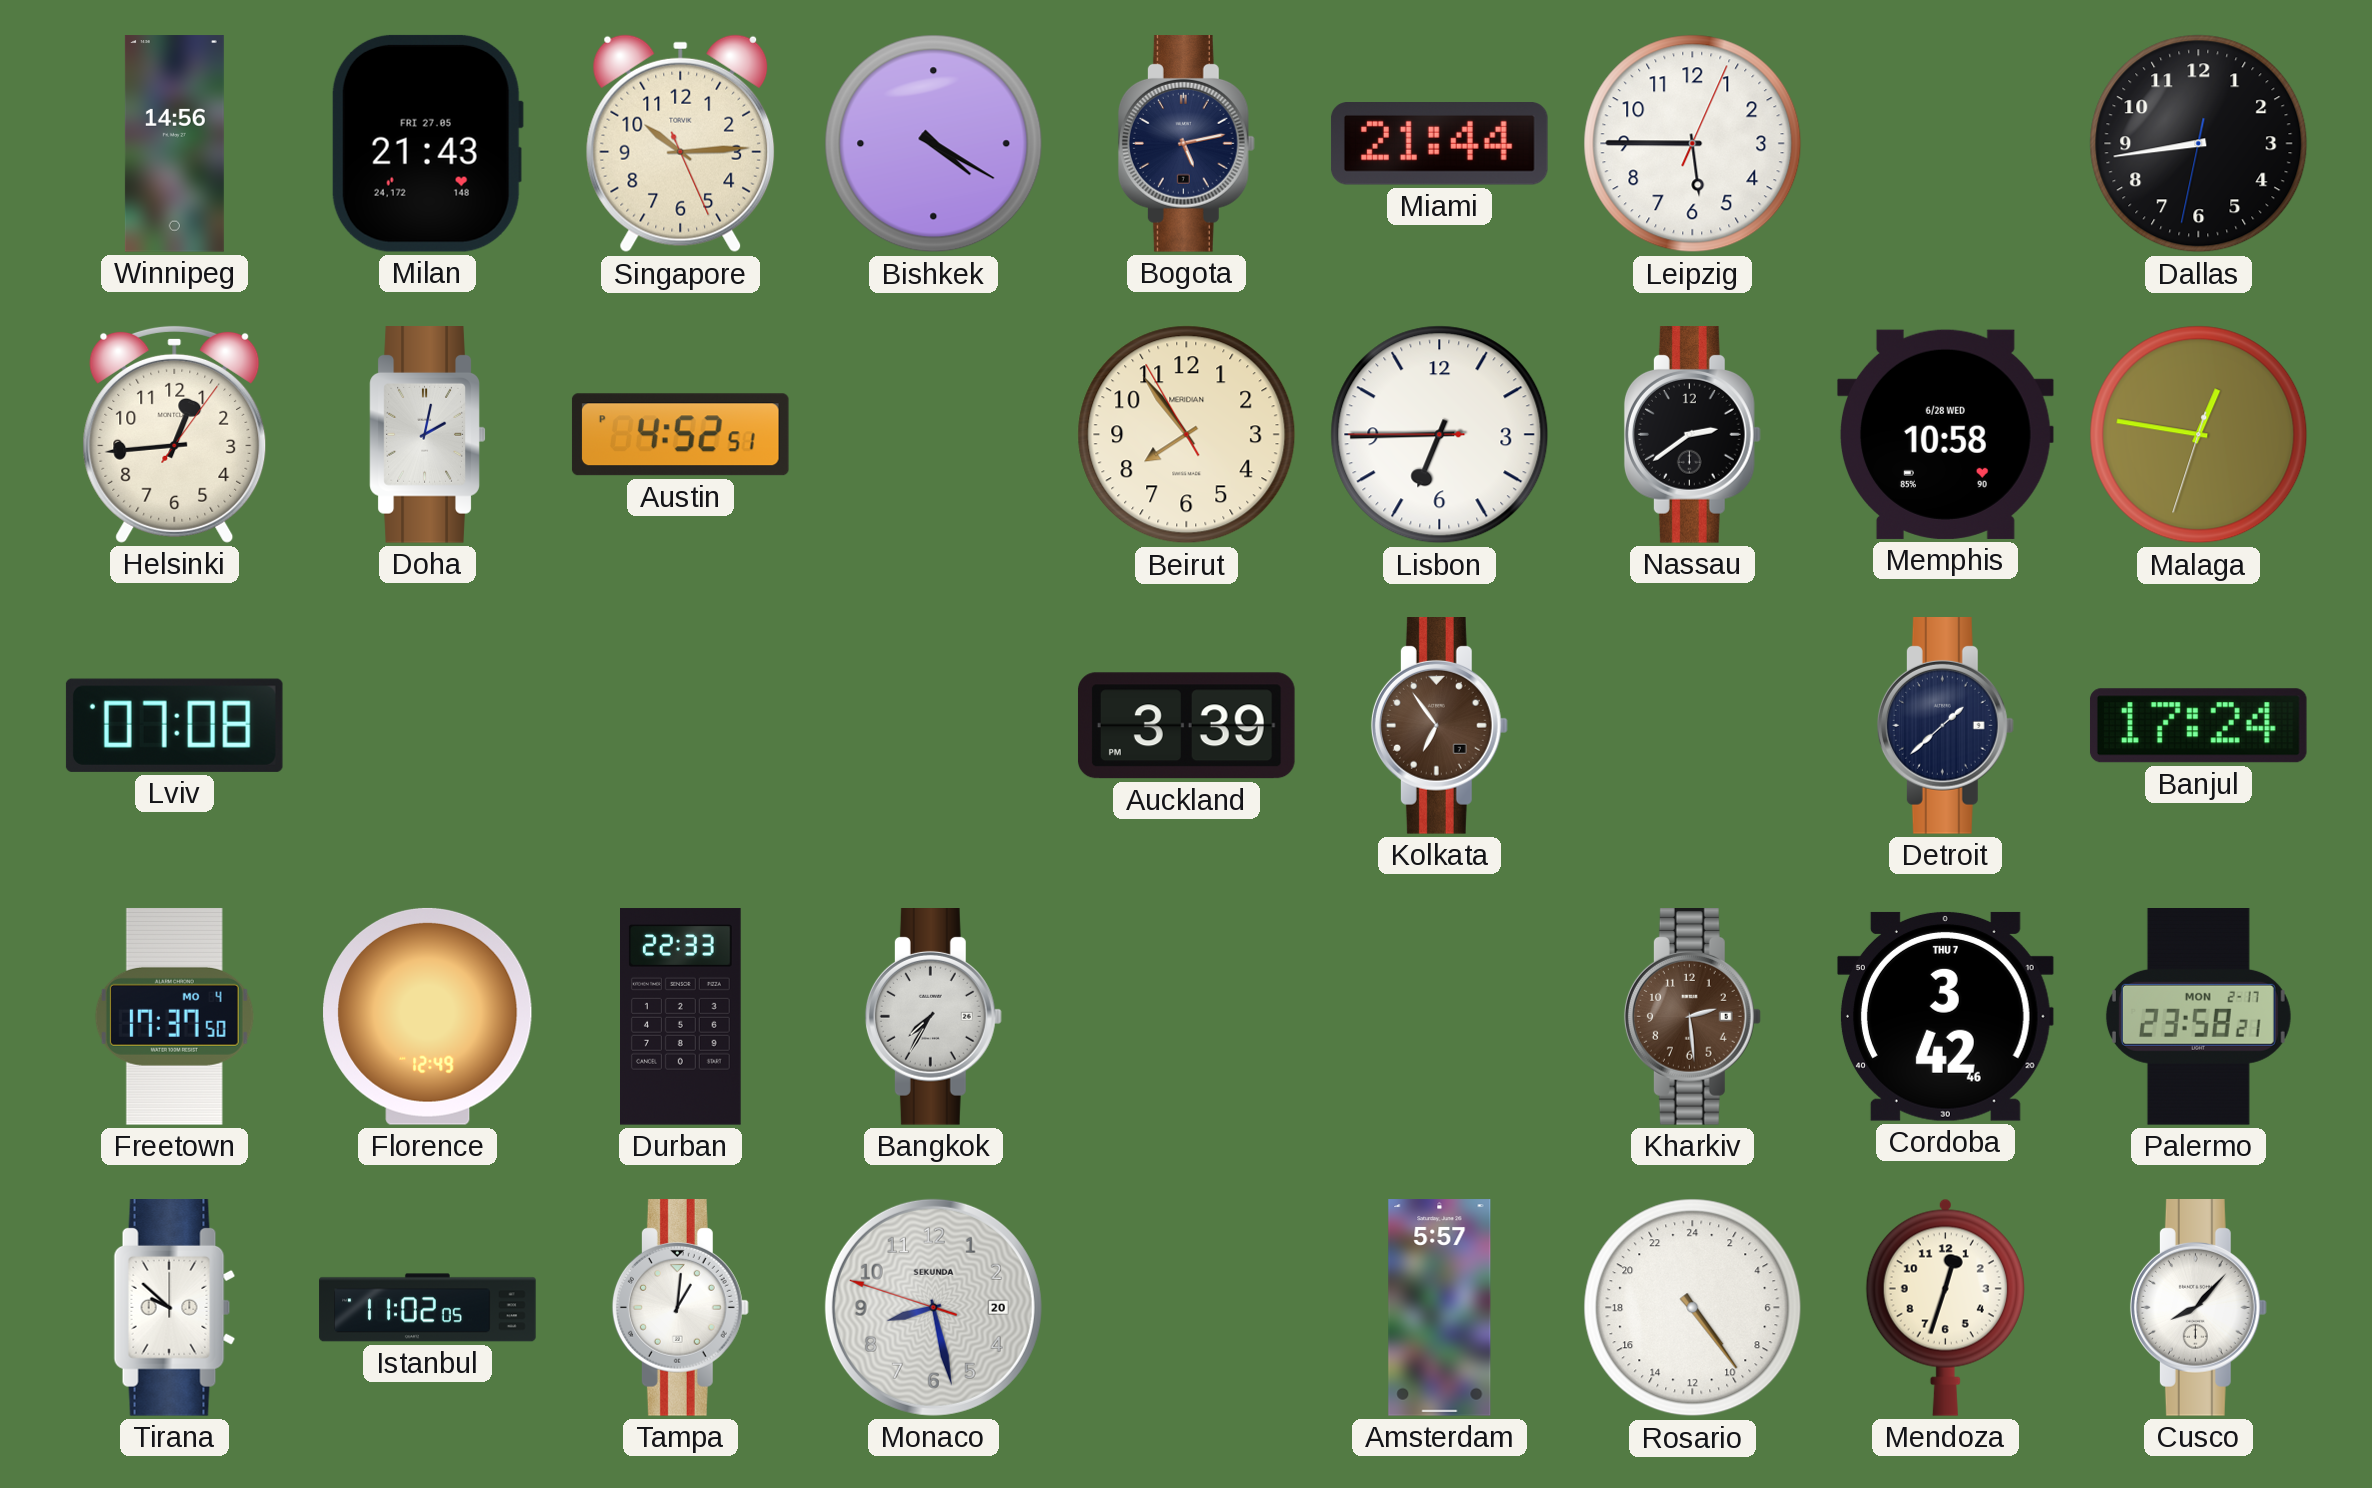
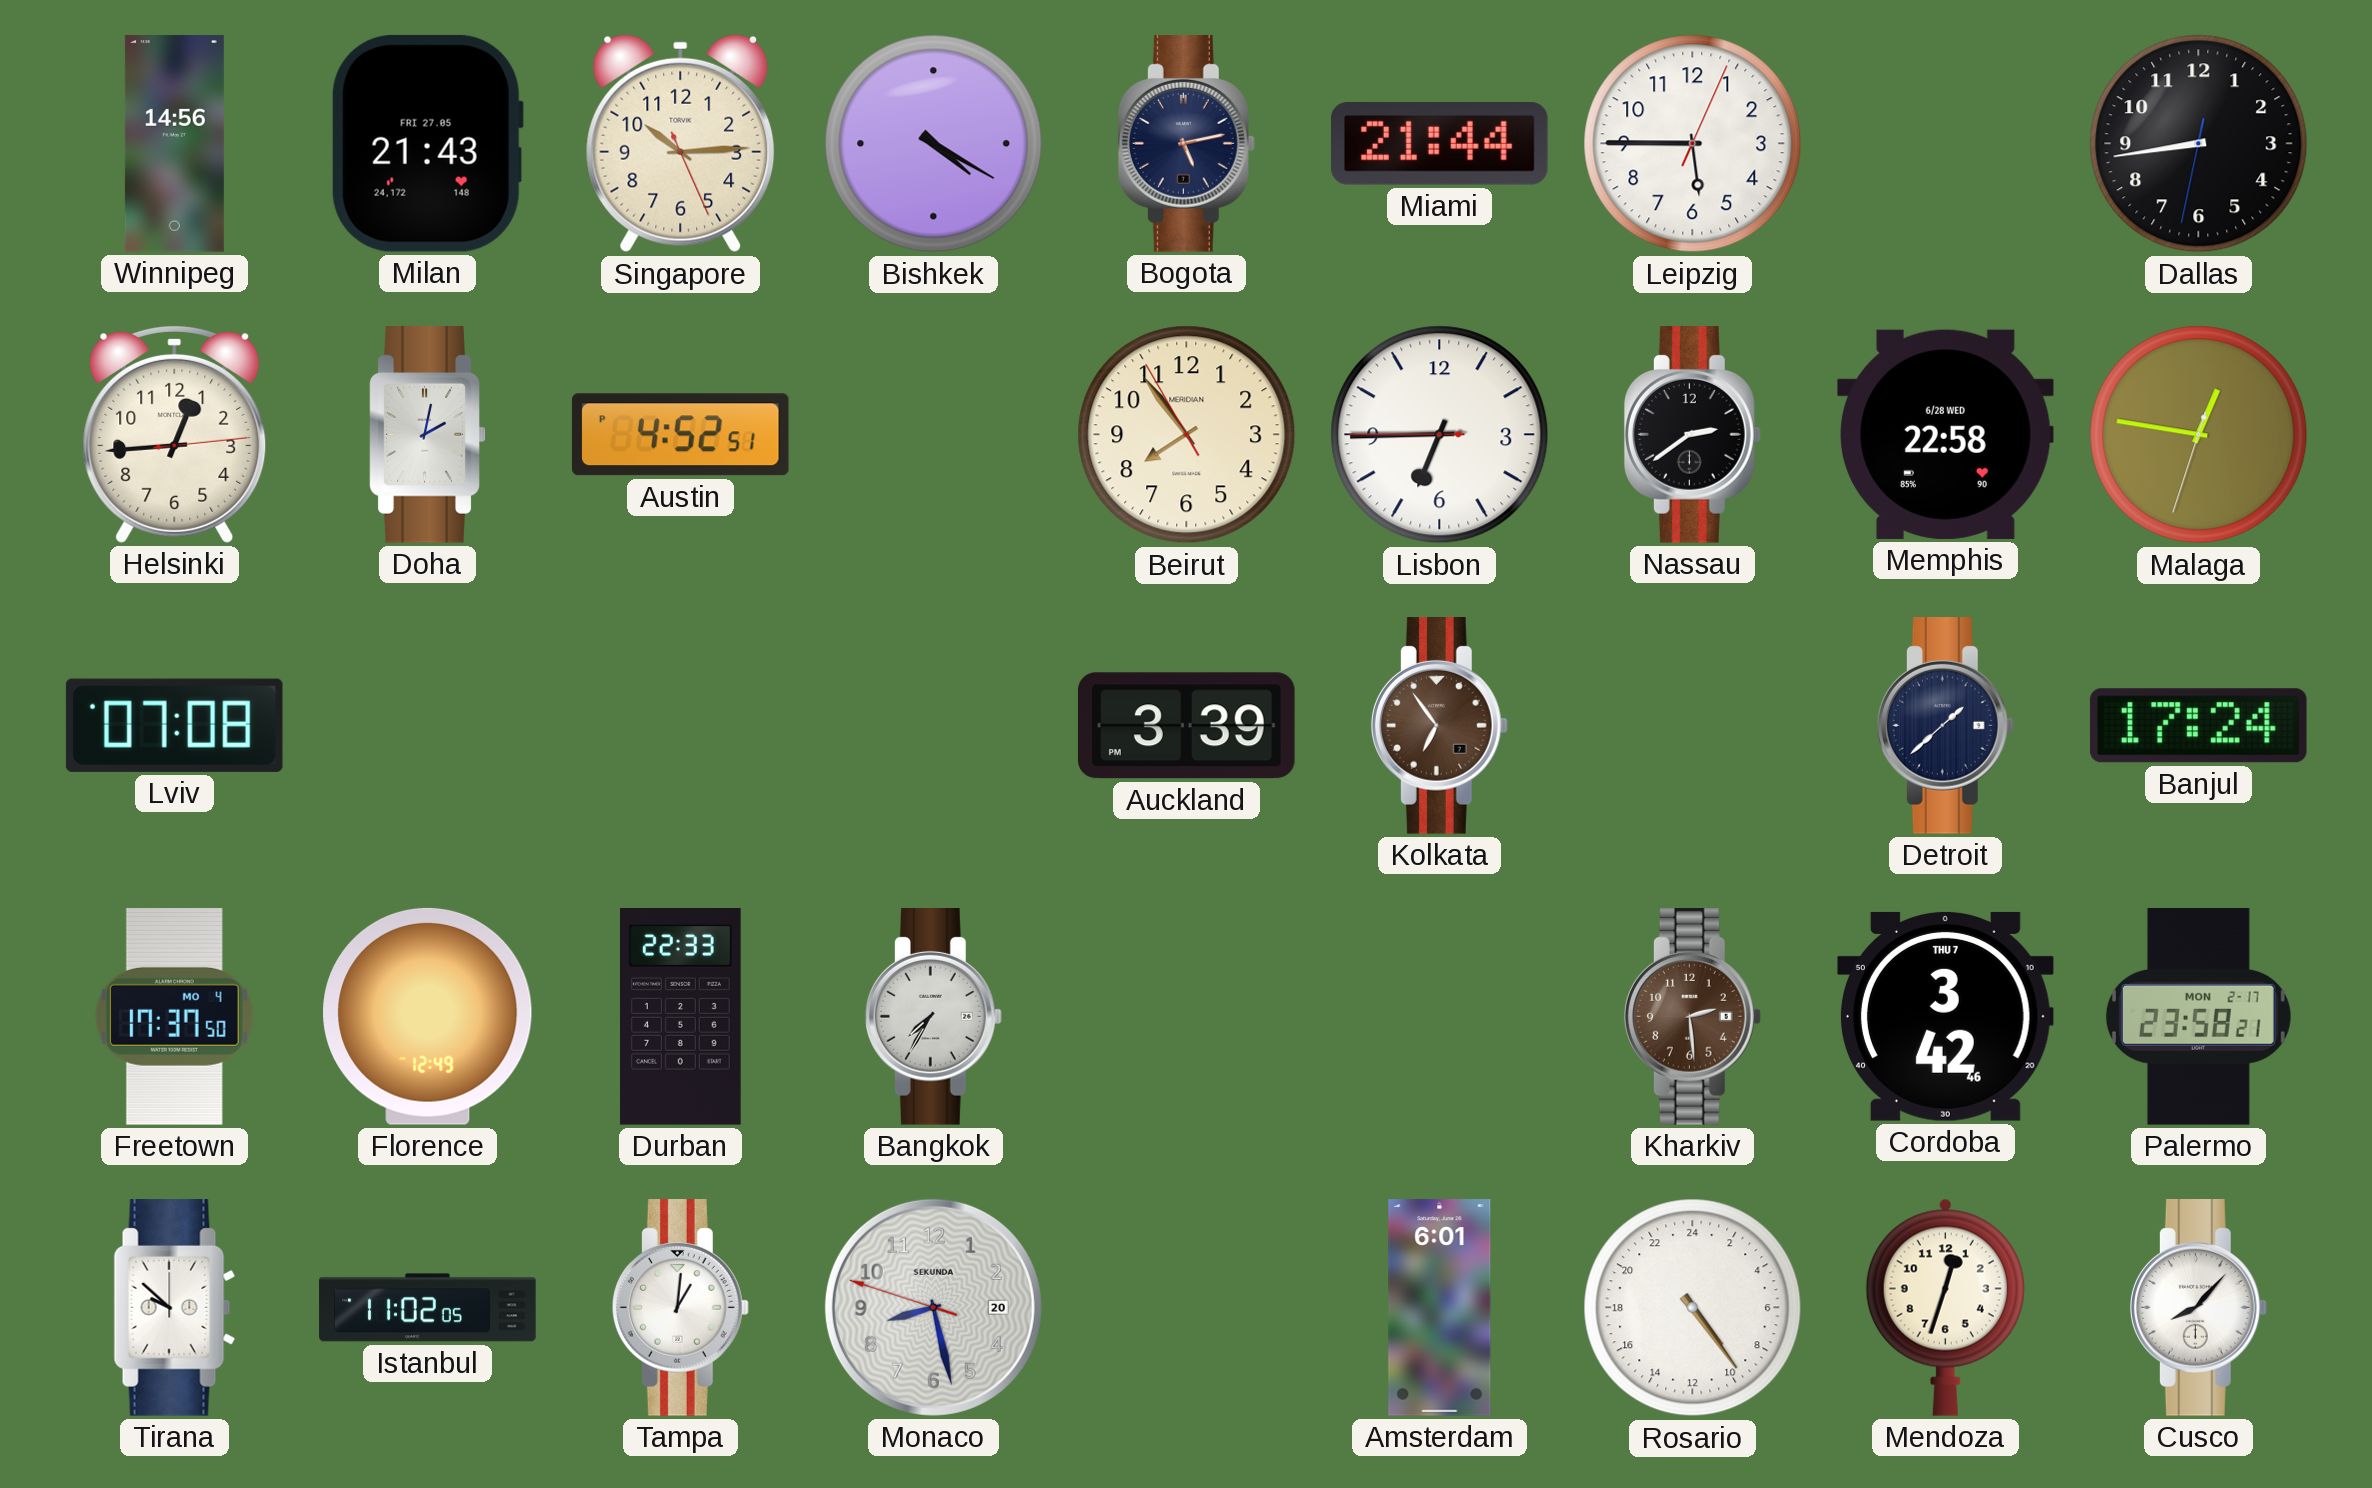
Helsinki: 12:44:06 -> 12:44:14
Memphis: 10:58 -> 22:58
Amsterdam: 5:57 -> 6:01
